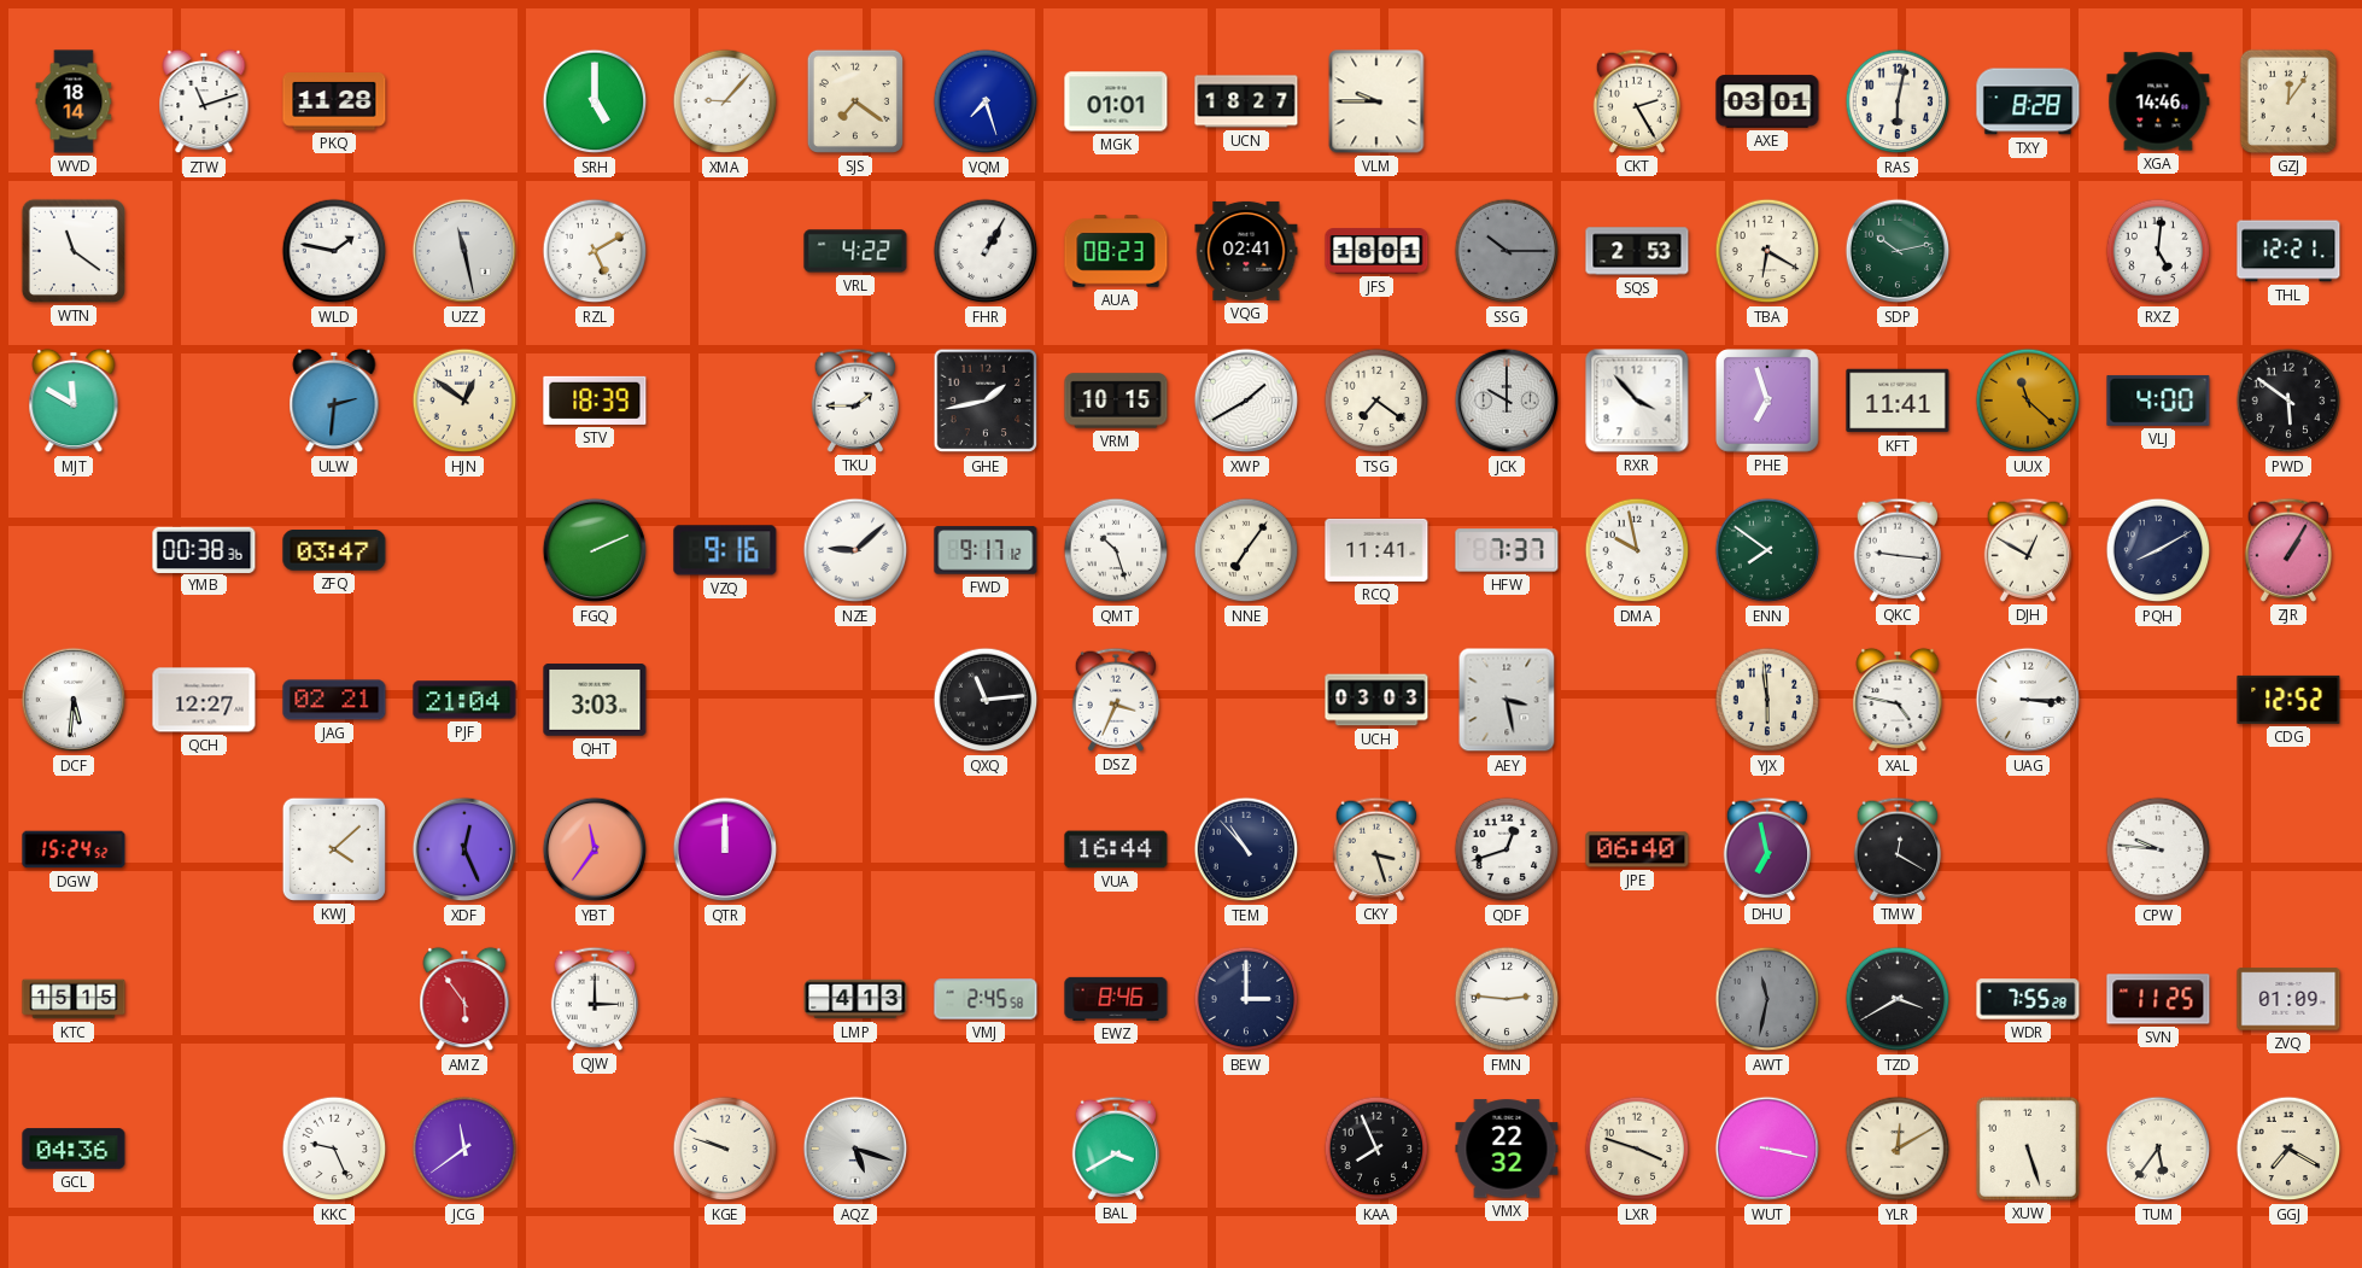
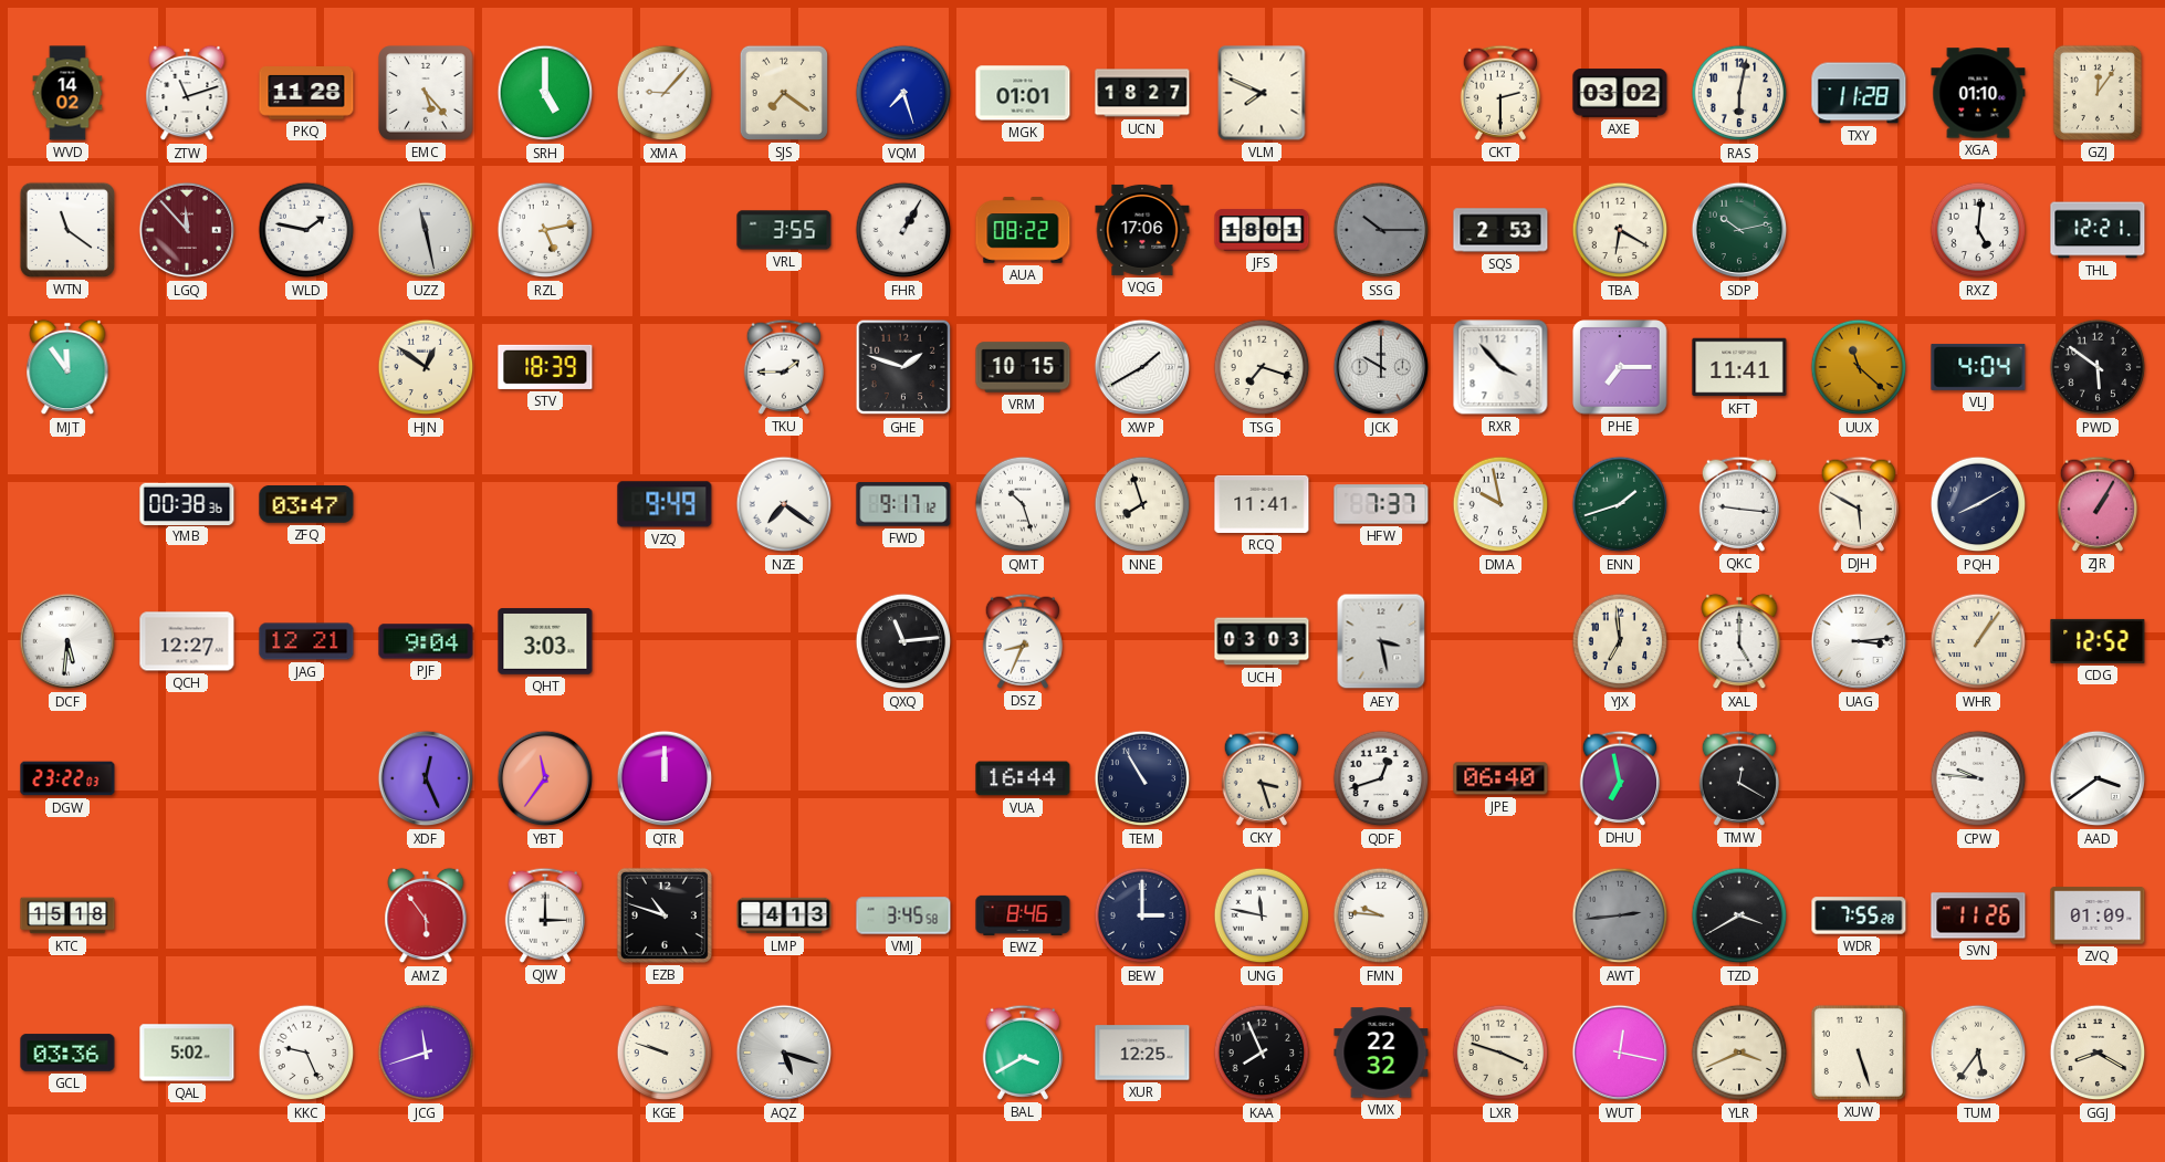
WVD: 18:14 -> 14:02
EMC: none -> 5:23
VLM: 9:45 -> 7:49
CKT: 2:25 -> 2:30
AXE: 03:01 -> 03:02
TXY: 8:28 -> 11:28
XGA: 14:46 -> 01:10
LGQ: none -> 11:53
RZL: 5:10 -> 5:13
VRL: 4:22 -> 3:55
AUA: 08:23 -> 08:22
VQG: 02:41 -> 17:06
MJT: 11:50 -> 11:54
ULW: 2:31 -> none
GHE: 1:43 -> 1:48
TSG: 7:21 -> 7:18
PHE: 6:57 -> 7:15
VLJ: 4:00 -> 4:04
FGQ: 2:11 -> none
VZQ: 9:16 -> 9:49
NZE: 9:08 -> 7:21
NNE: 7:06 -> 7:57
ENN: 7:51 -> 1:42
DJH: 12:50 -> 5:50
JAG: 02:21 -> 12:21
PJF: 21:04 -> 9:04
DSZ: 3:34 -> 8:34
YJX: 5:59 -> 6:59
XAL: 4:47 -> 5:00
UAG: 3:15 -> 3:14
WHR: none -> 1:06
DGW: 15:24 -> 23:22
KWJ: 4:08 -> none
TEM: 10:53 -> 10:55
AAD: none -> 3:39
KTC: 15:15 -> 15:18
EZB: none -> 10:48
VMJ: 2:45 -> 3:45
UNG: none -> 11:47
FMN: 2:46 -> 9:46
AWT: 11:32 -> 2:44
SVN: 11:25 -> 11:26
GCL: 04:36 -> 03:36
QAL: none -> 5:02
JCG: 11:39 -> 11:42
XUR: none -> 12:25
WUT: 3:17 -> 12:17
YLR: 12:10 -> 3:41
GGJ: 7:20 -> 8:20
